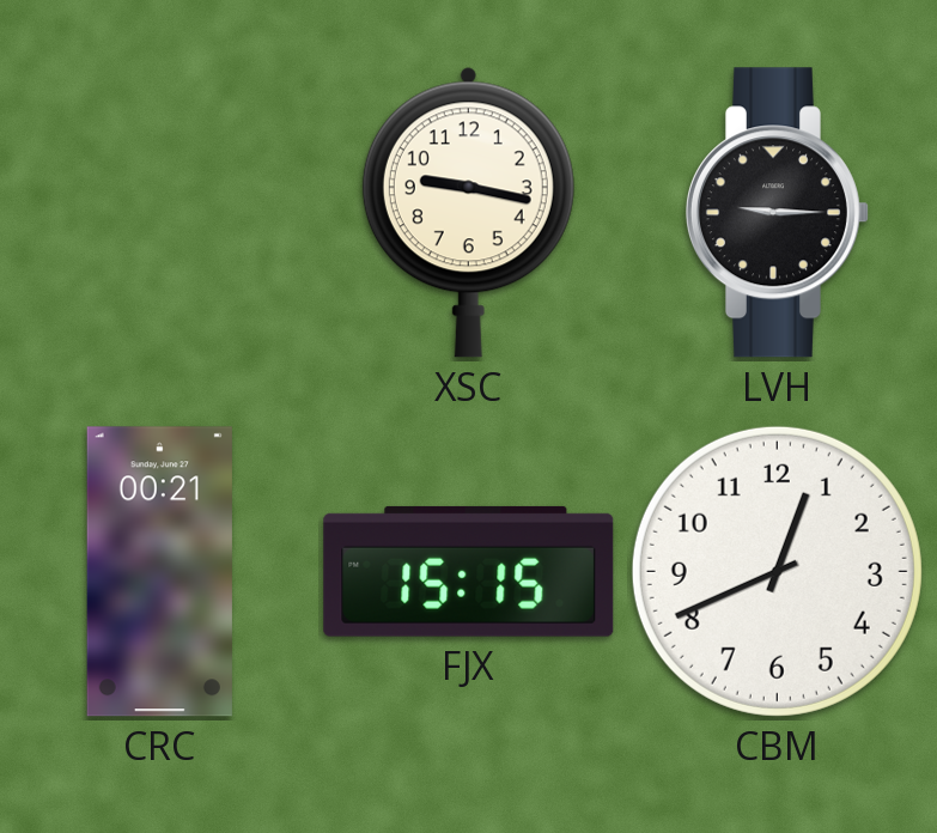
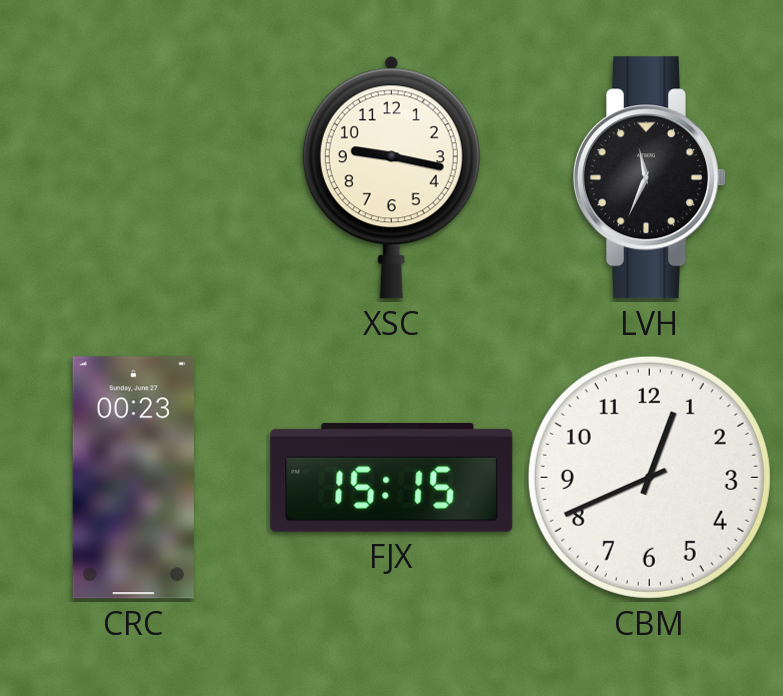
LVH: 9:15 -> 11:34
CRC: 00:21 -> 00:23
